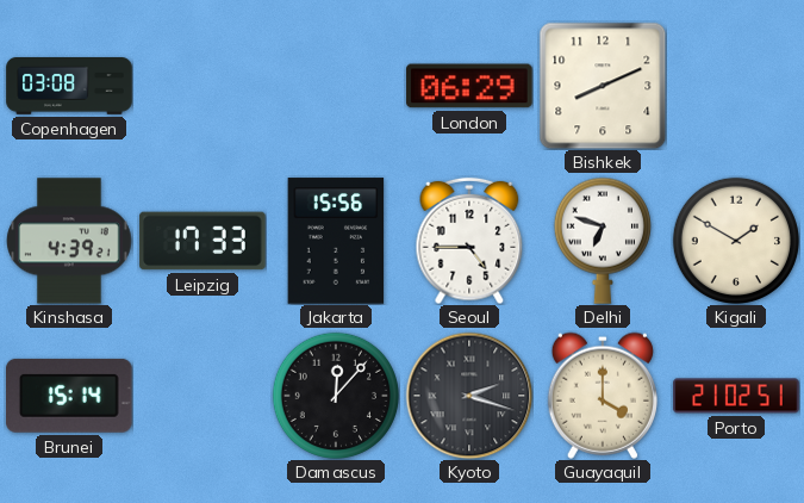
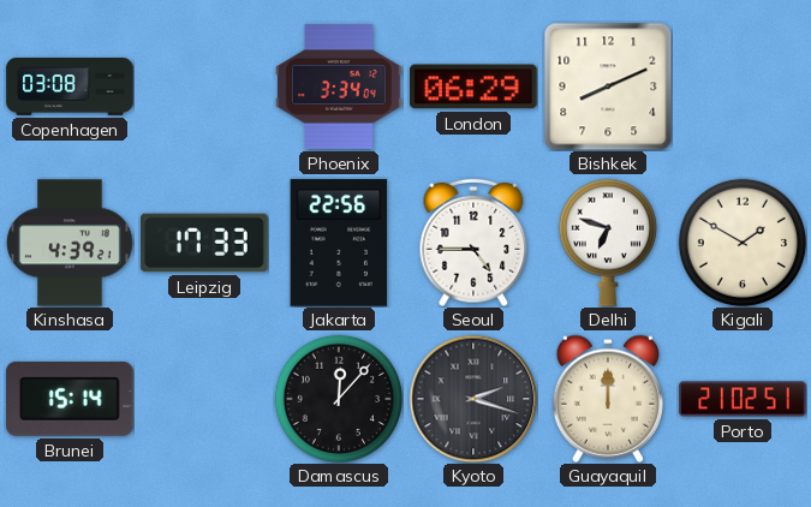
Phoenix: none -> 3:34
Jakarta: 15:56 -> 22:56
Guayaquil: 4:00 -> 12:00
